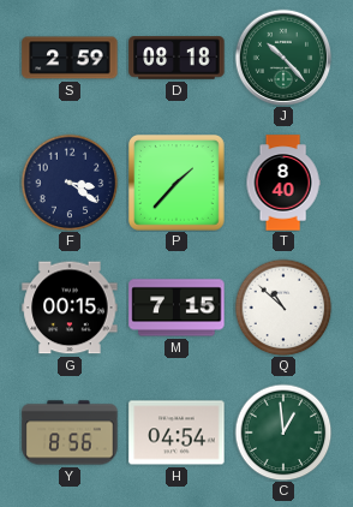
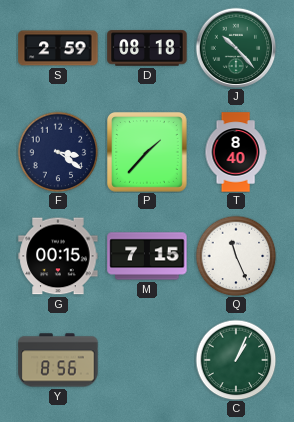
Q: 10:52 -> 11:26
H: 04:54 -> none
C: 12:59 -> 1:04
